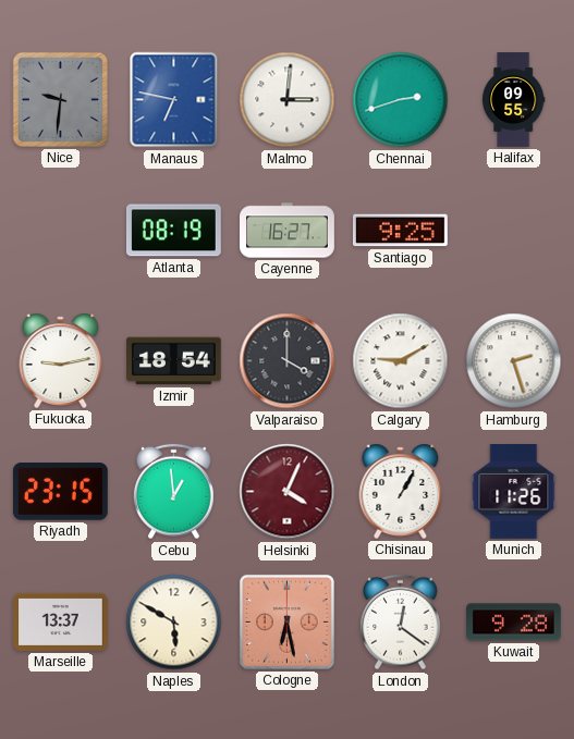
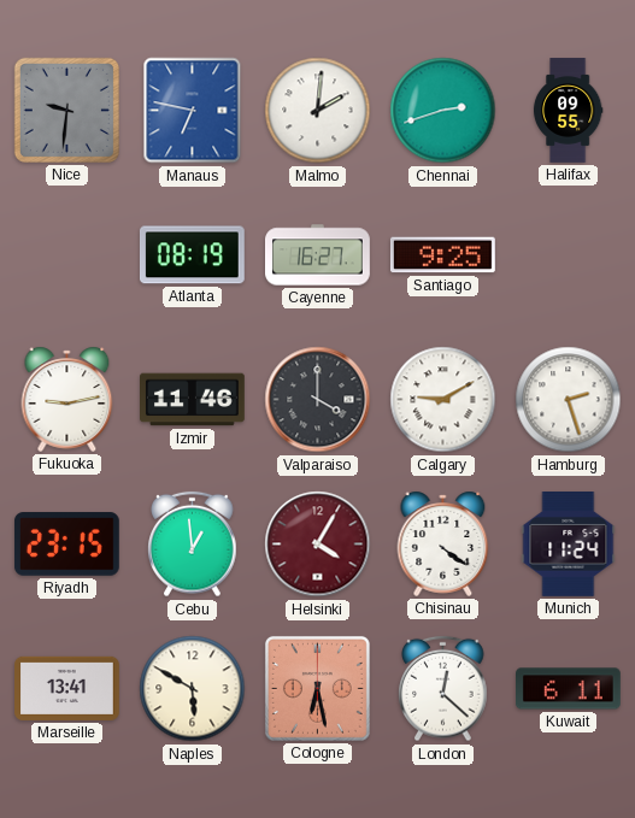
Malmo: 3:01 -> 2:01
Izmir: 18:54 -> 11:46
Helsinki: 4:04 -> 4:05
Chisinau: 1:05 -> 4:21
Munich: 11:26 -> 11:24
Marseille: 13:37 -> 13:41
London: 12:21 -> 12:22
Kuwait: 9:28 -> 6:11
